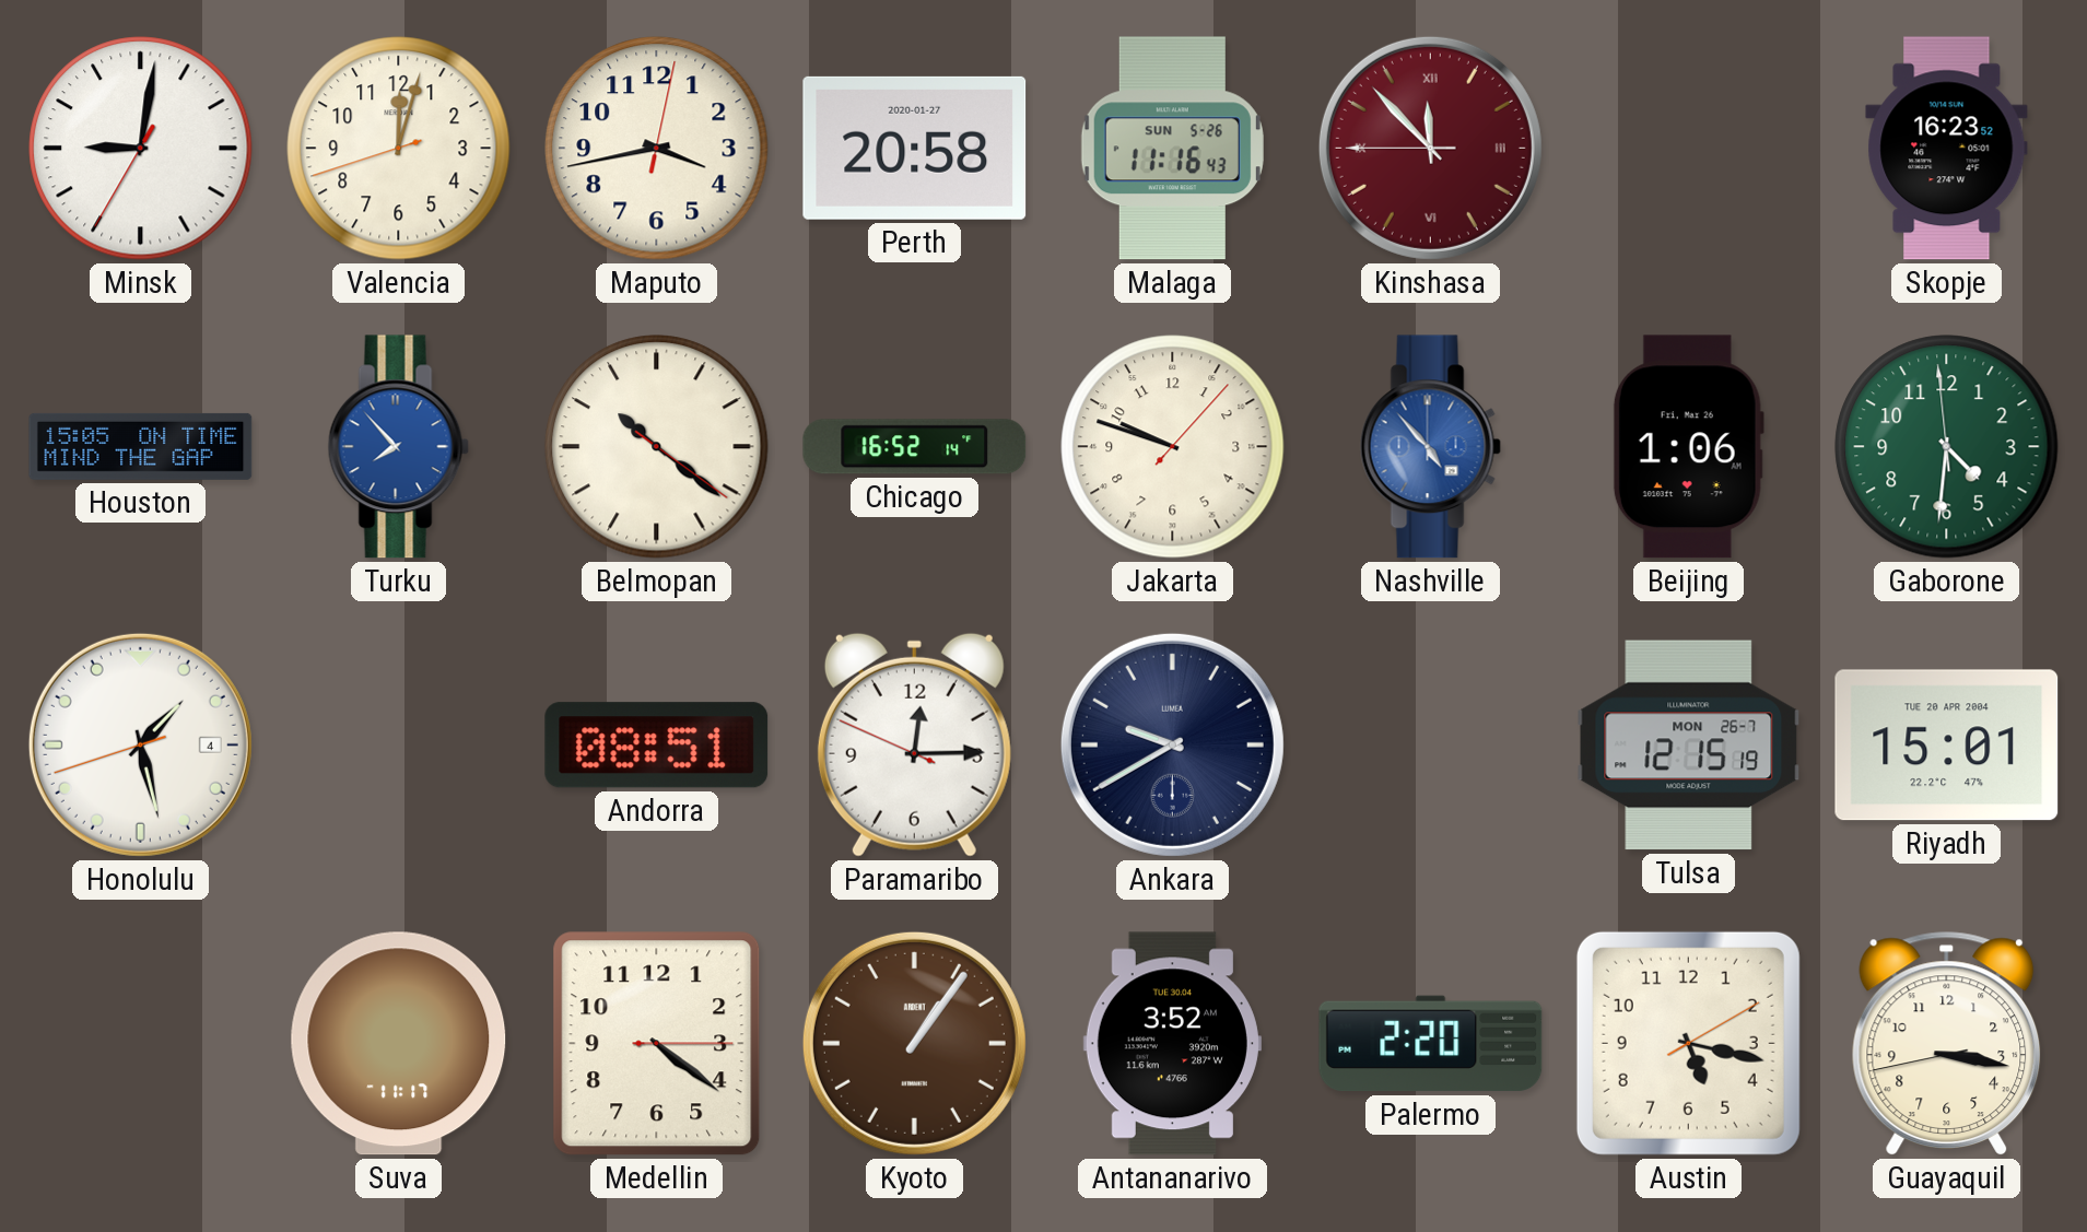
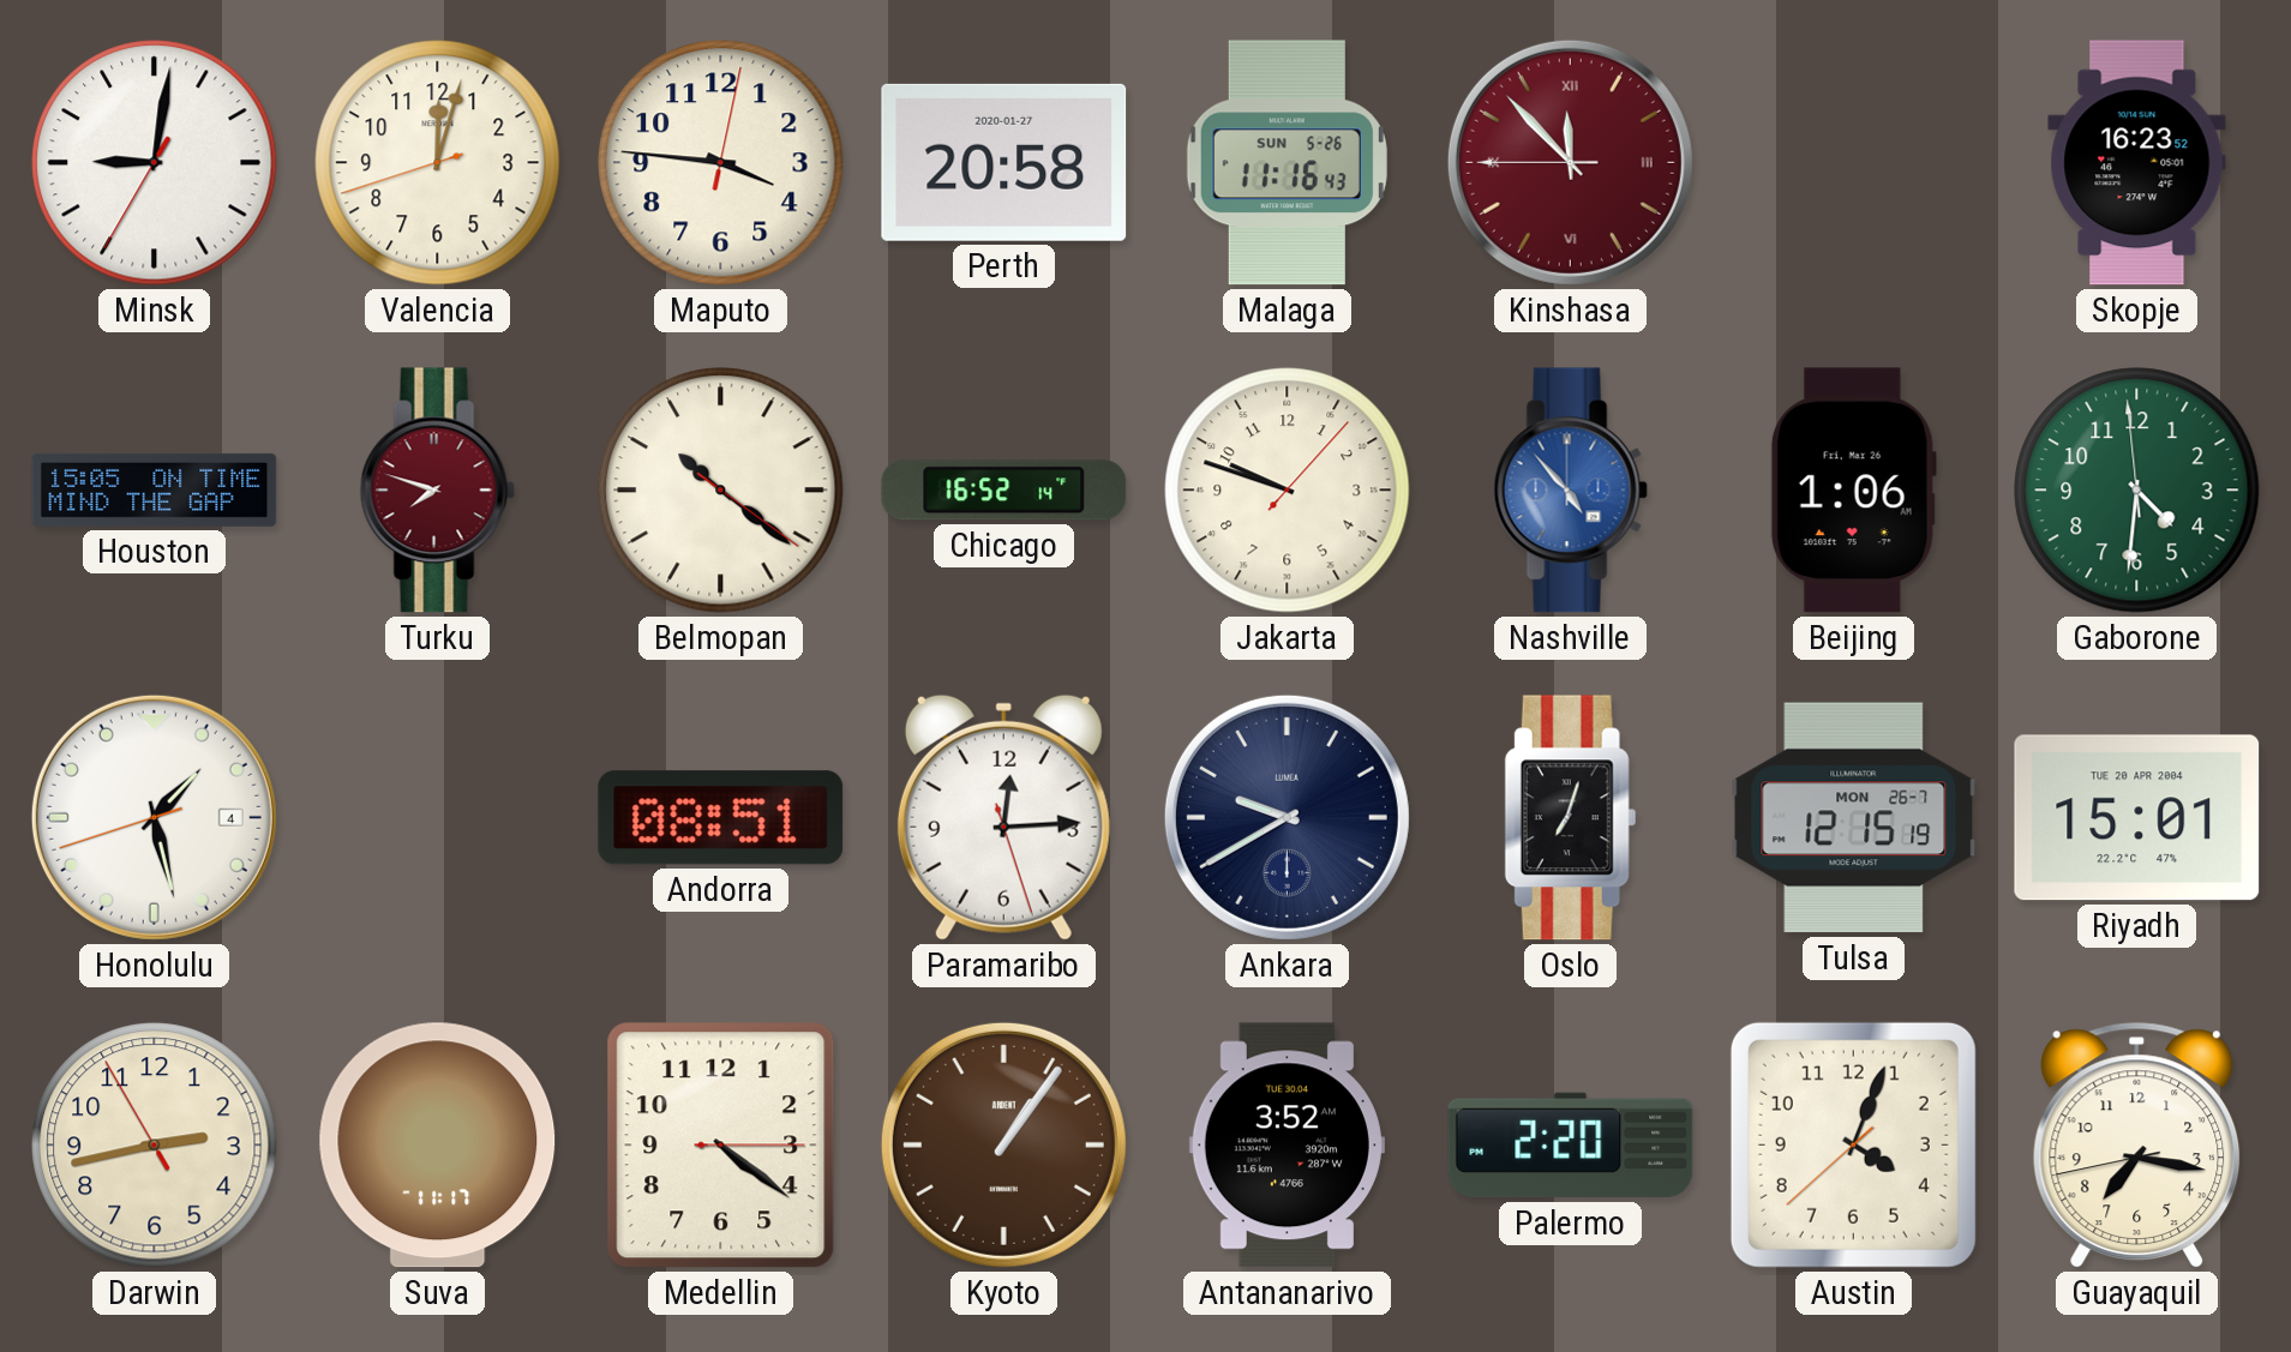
Maputo: 3:43 -> 3:46
Turku: 7:53 -> 7:48
Turku dial: blue -> burgundy
Paramaribo: 12:14:49 -> 12:14:27
Oslo: none -> 7:03
Darwin: none -> 2:42
Austin: 5:17 -> 4:03
Guayaquil: 3:16 -> 7:16
